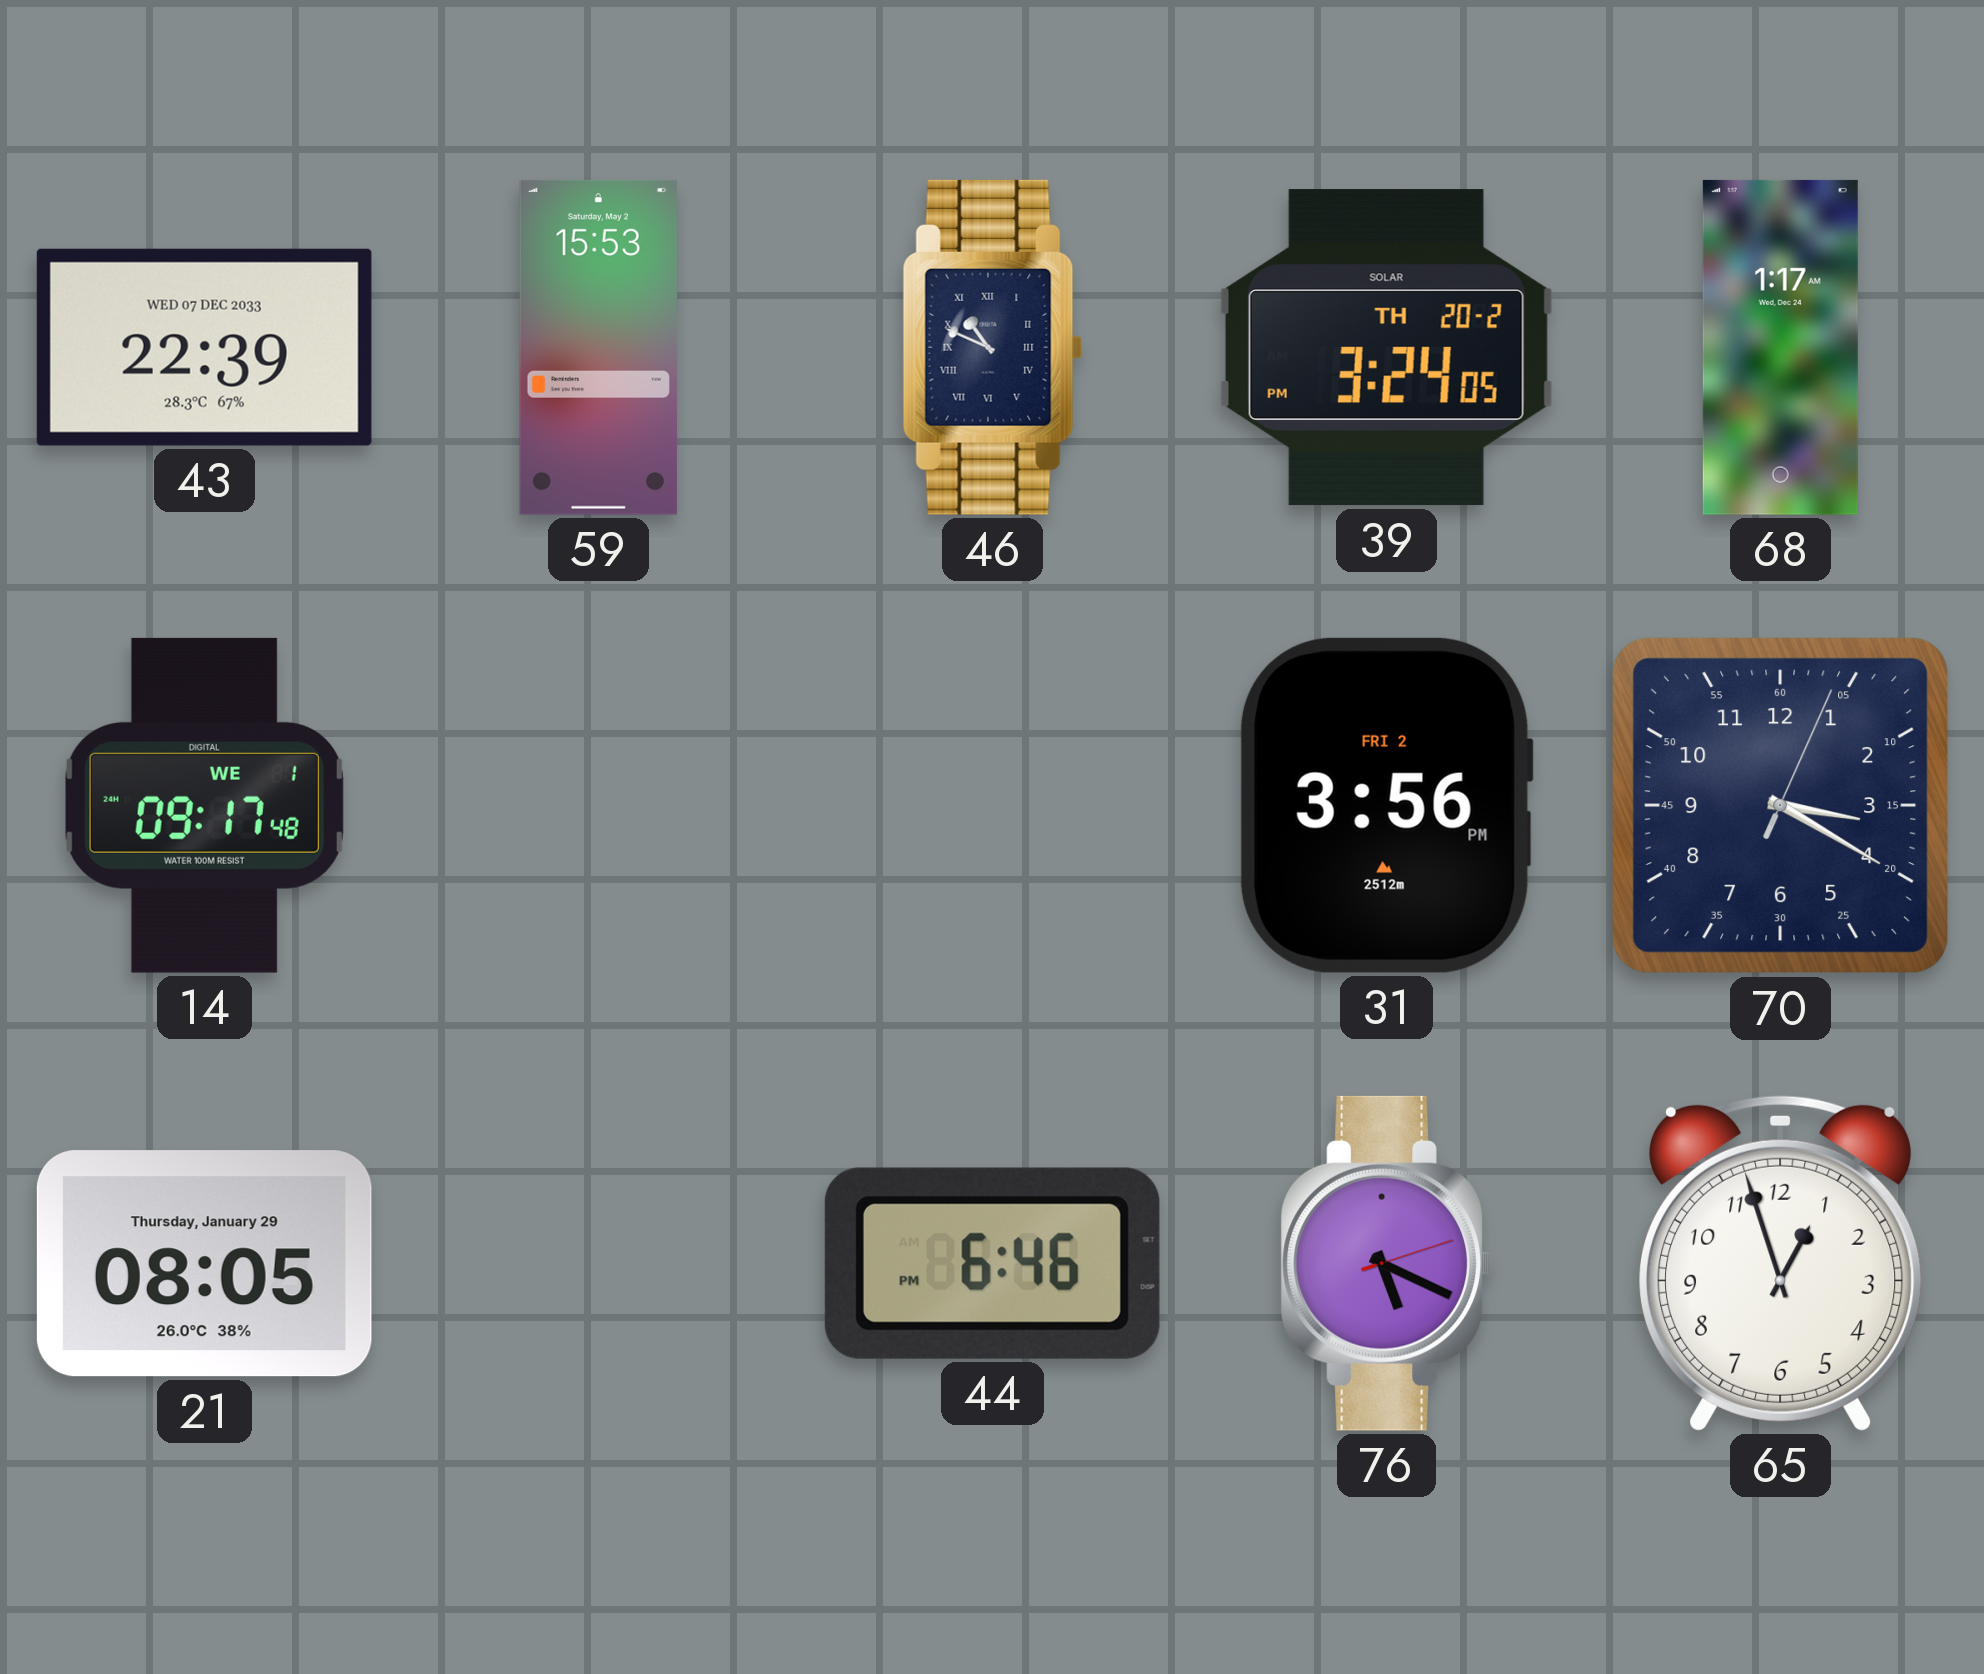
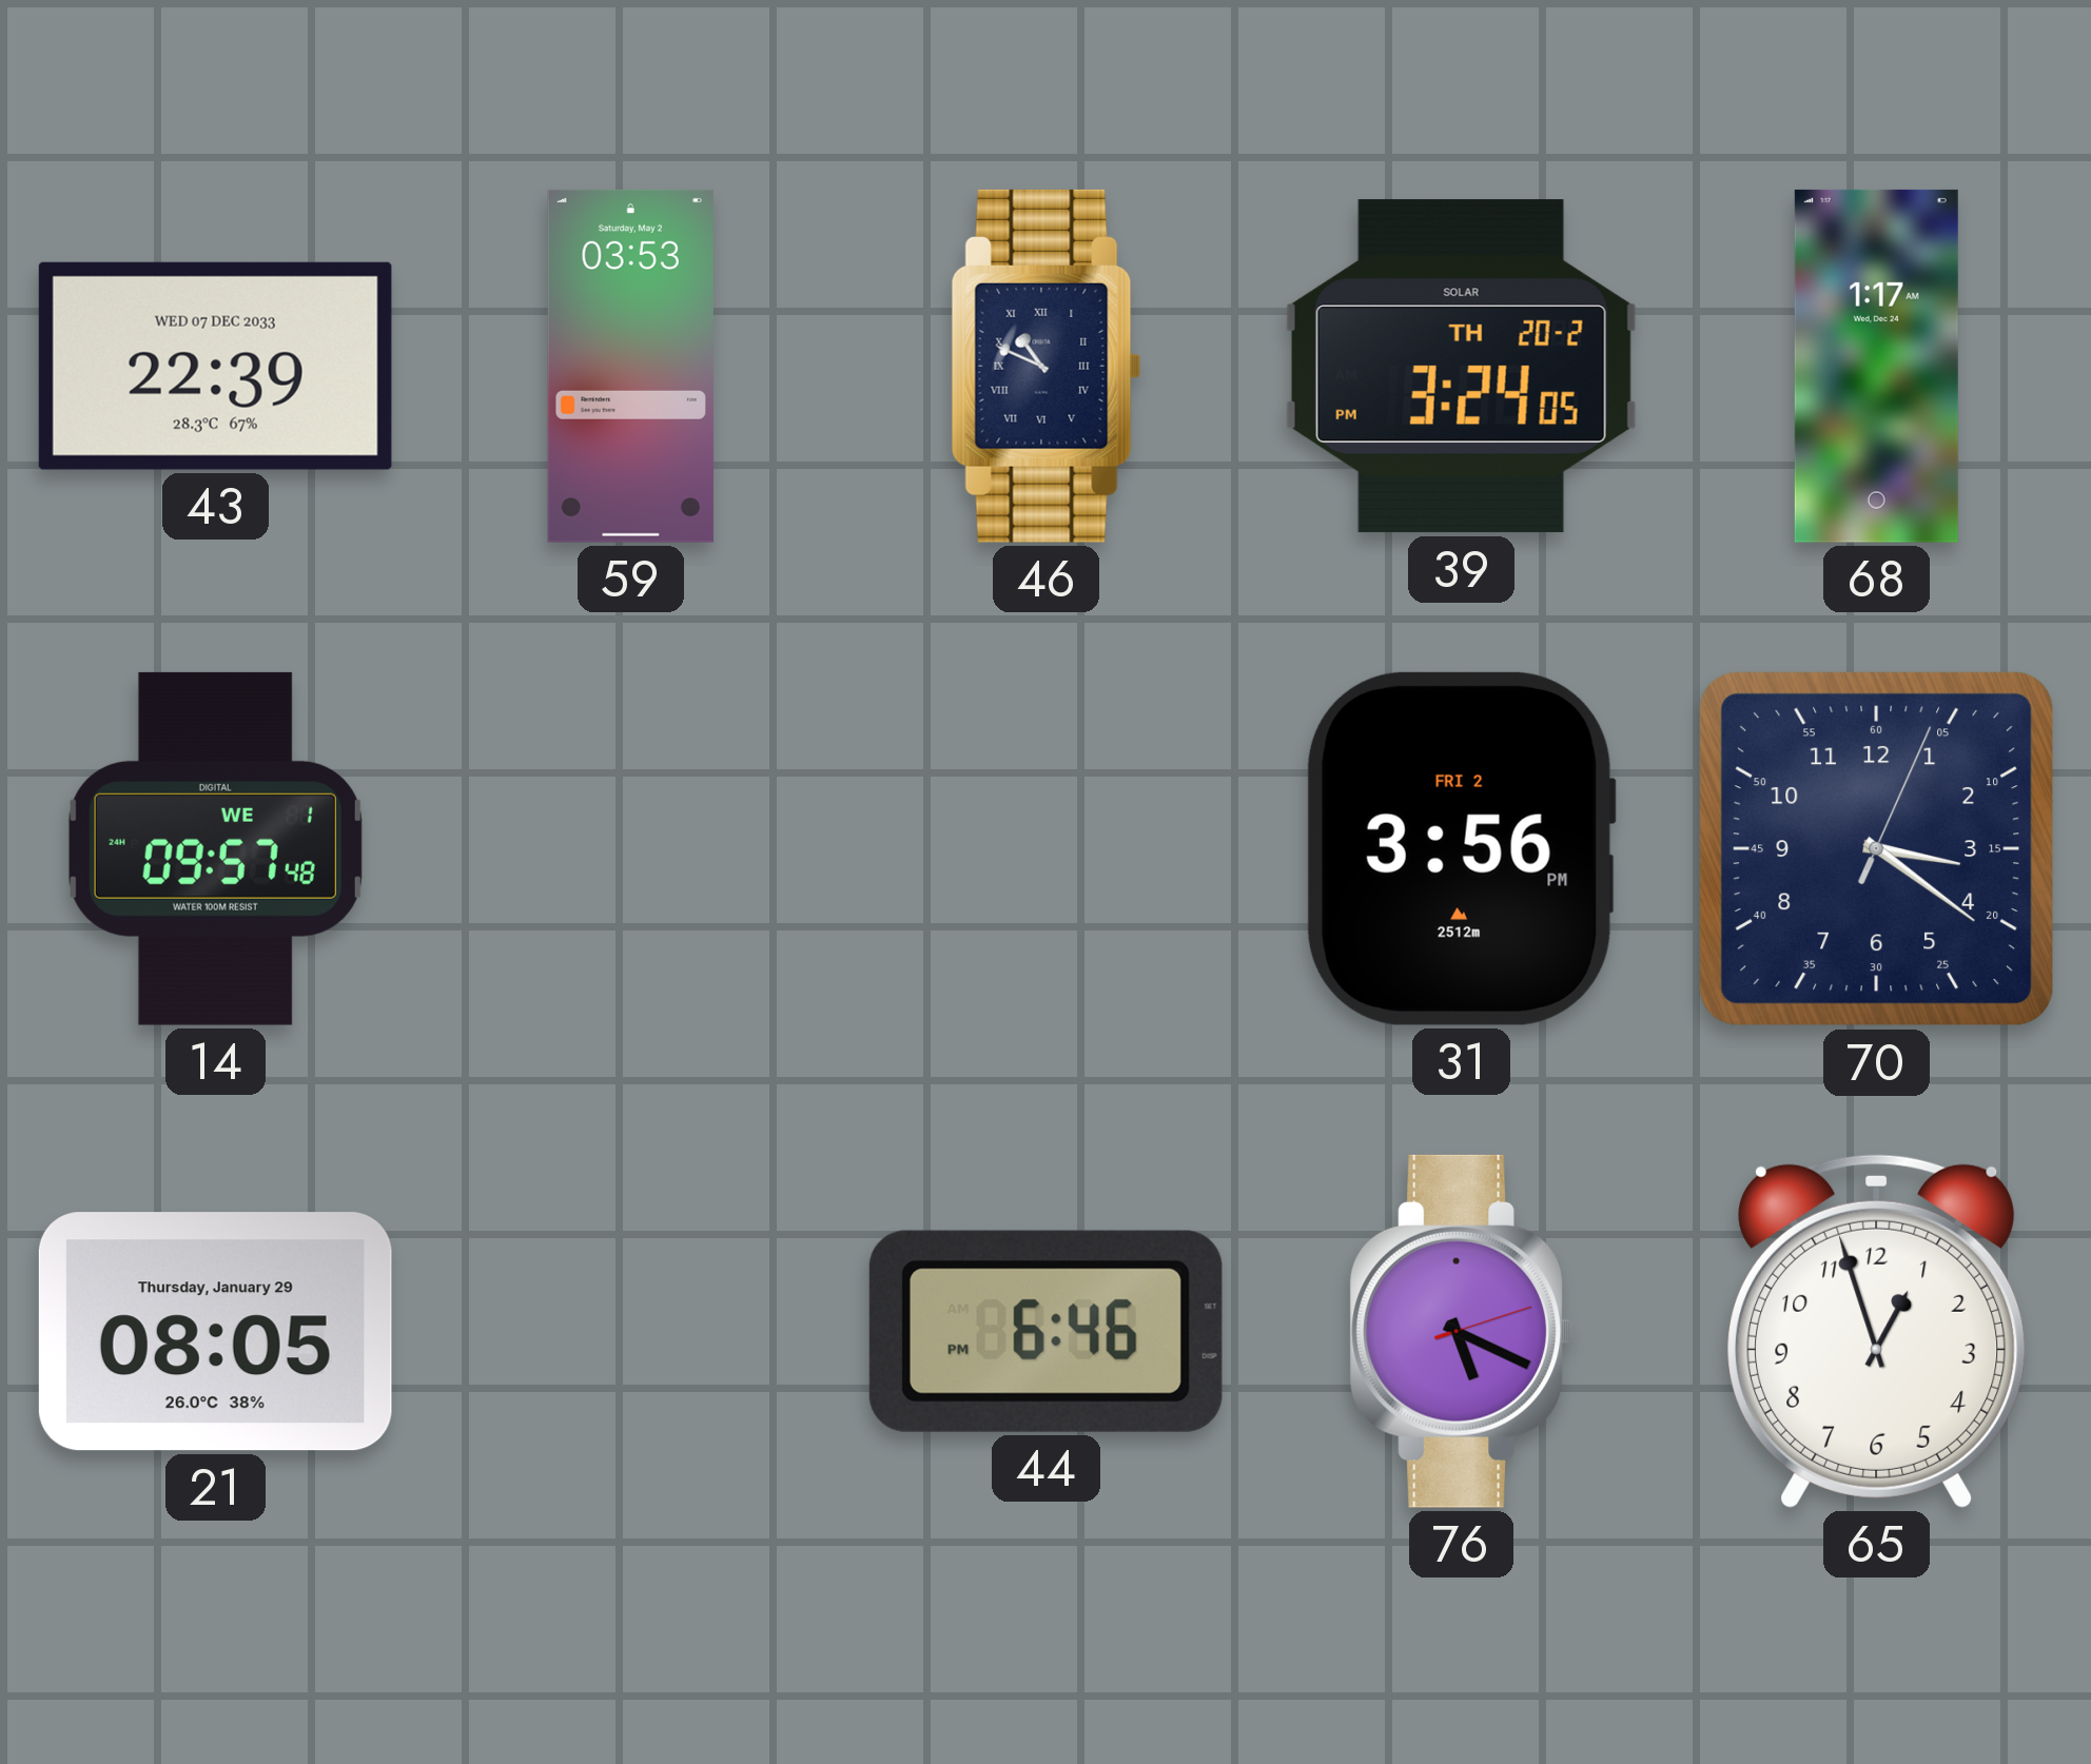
59: 15:53 -> 03:53
14: 09:17 -> 09:57
70: 3:20 -> 3:21
